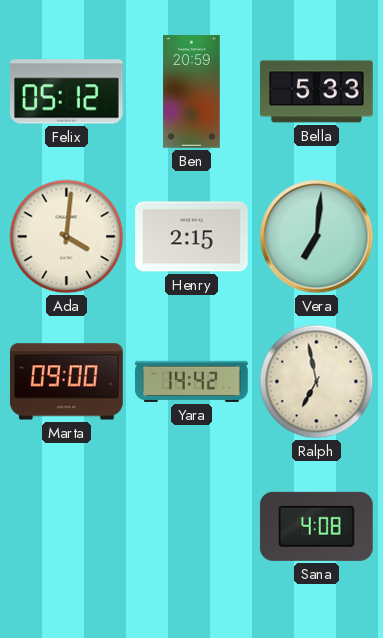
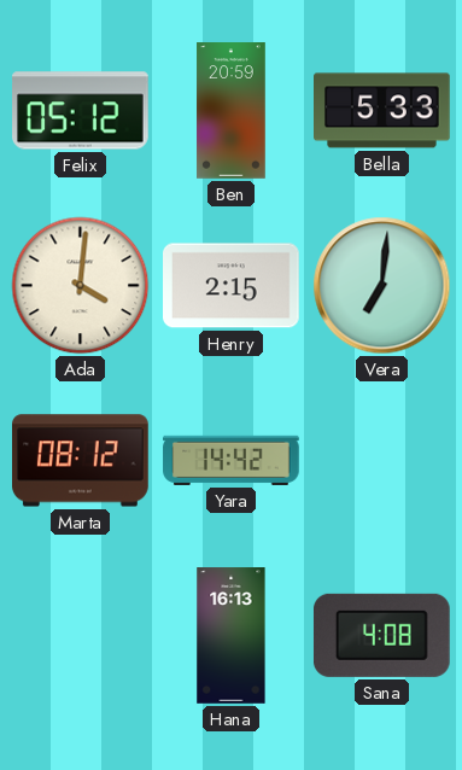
Marta: 09:00 -> 08:12
Ralph: 6:58 -> none
Hana: none -> 16:13
